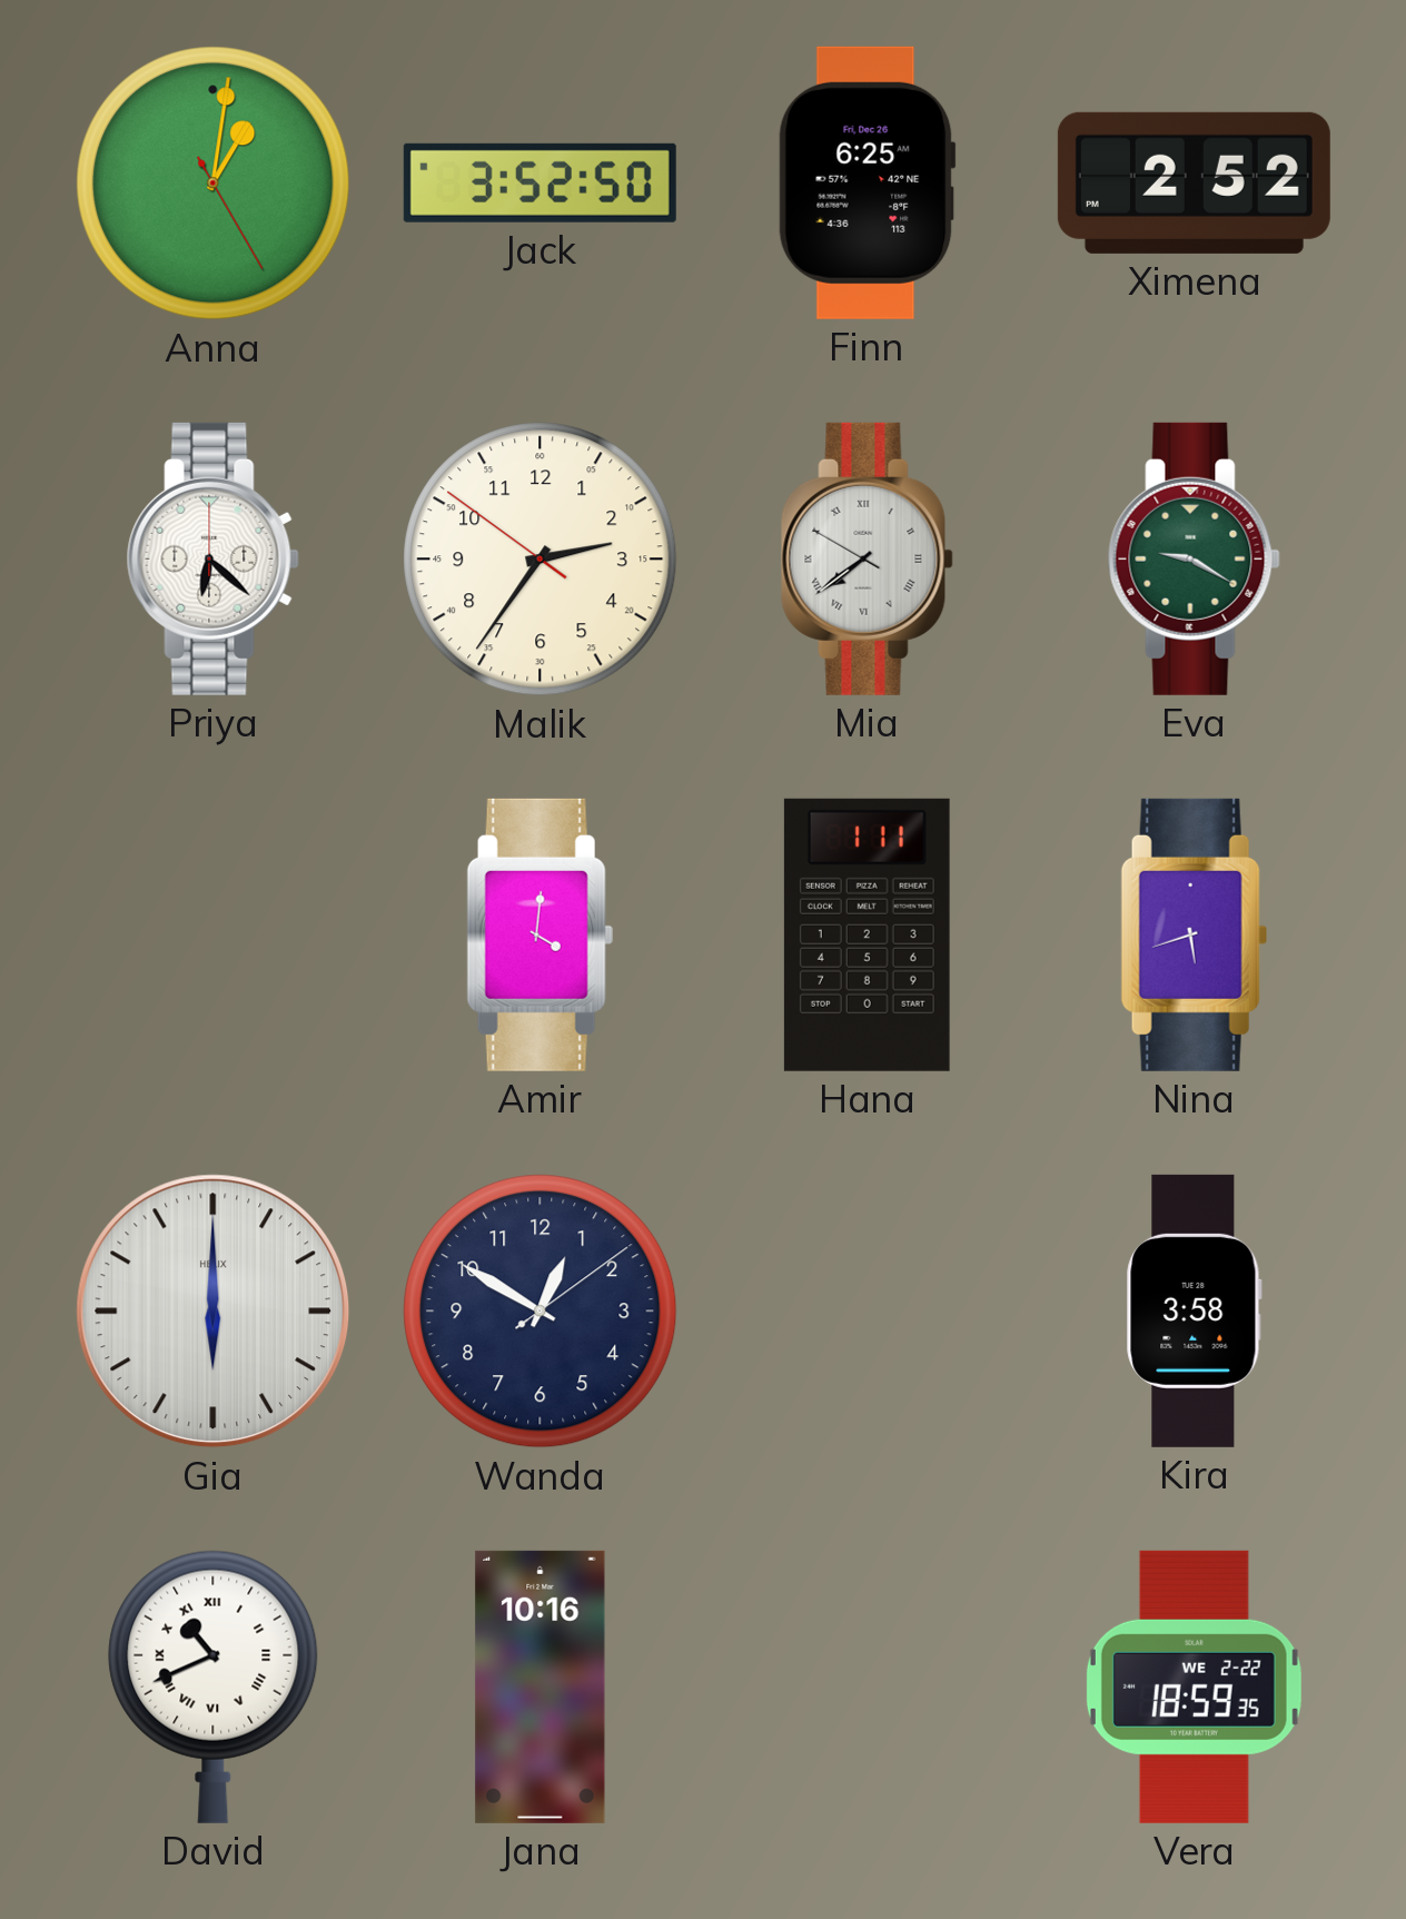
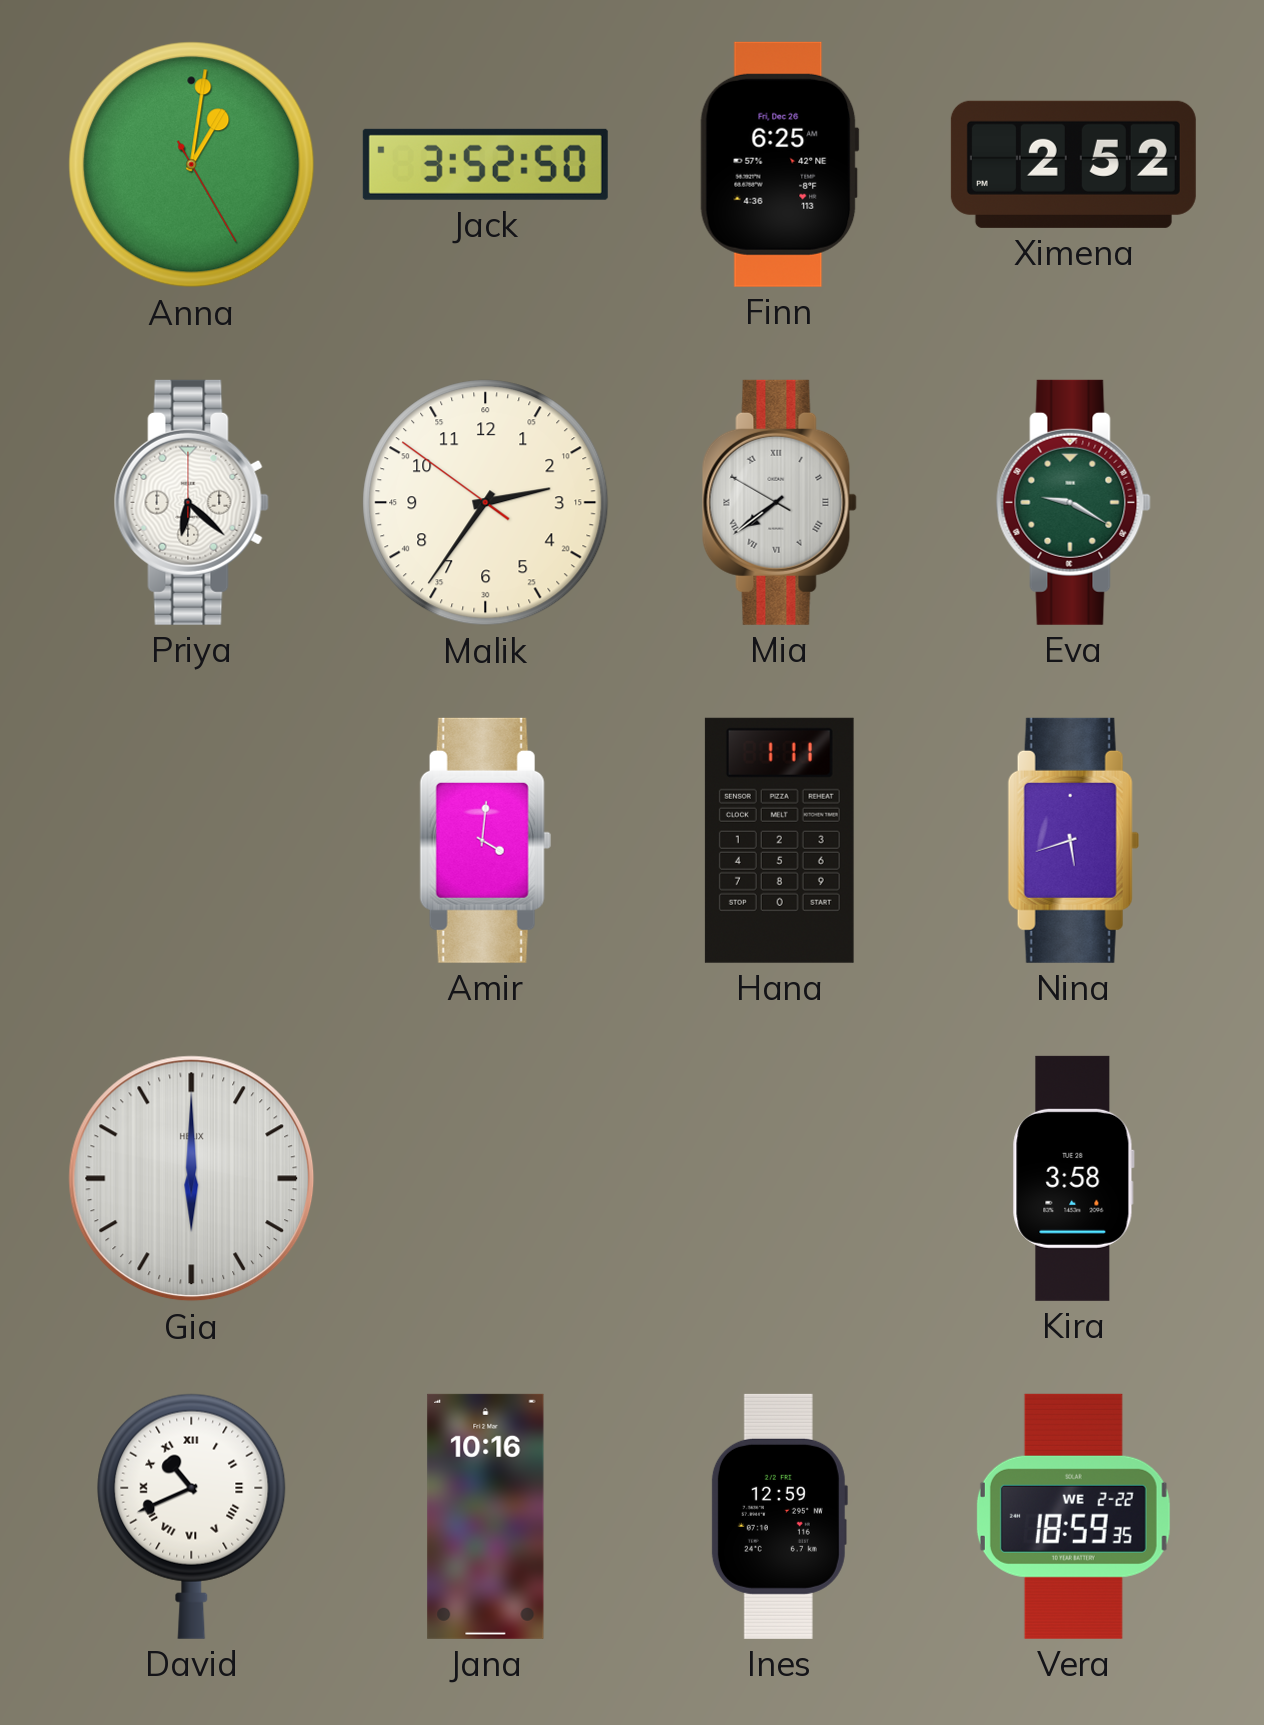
Wanda: 12:50 -> none
Ines: none -> 12:59
